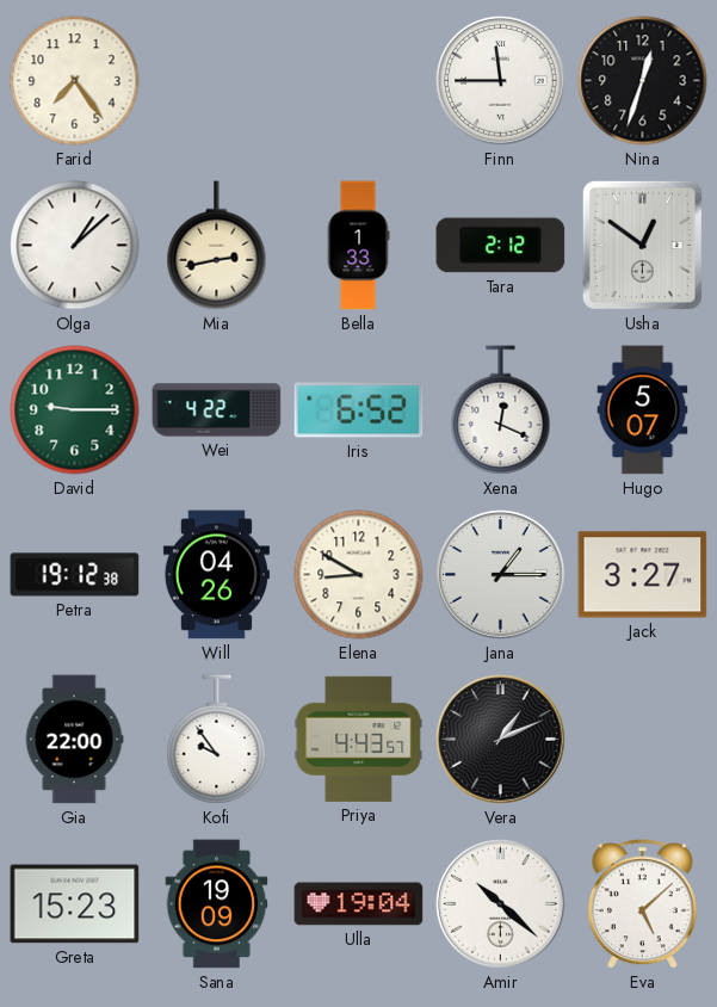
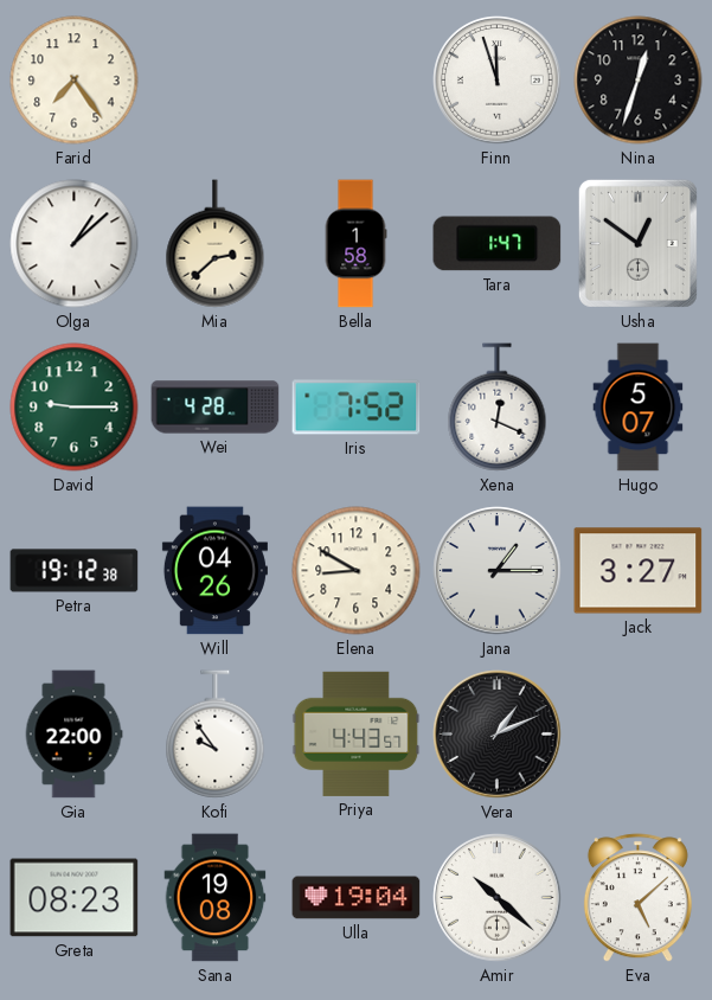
Finn: 11:45 -> 11:57
Mia: 2:43 -> 2:38
Bella: 1:33 -> 1:58
Tara: 2:12 -> 1:47
Wei: 4:22 -> 4:28
Iris: 6:52 -> 7:52
Greta: 15:23 -> 08:23
Sana: 19:09 -> 19:08
